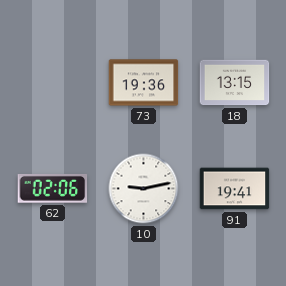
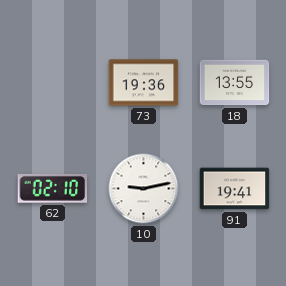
18: 13:15 -> 13:55
62: 02:06 -> 02:10
